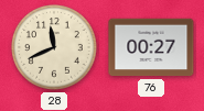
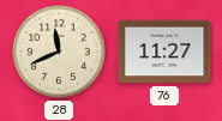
76: 00:27 -> 11:27
